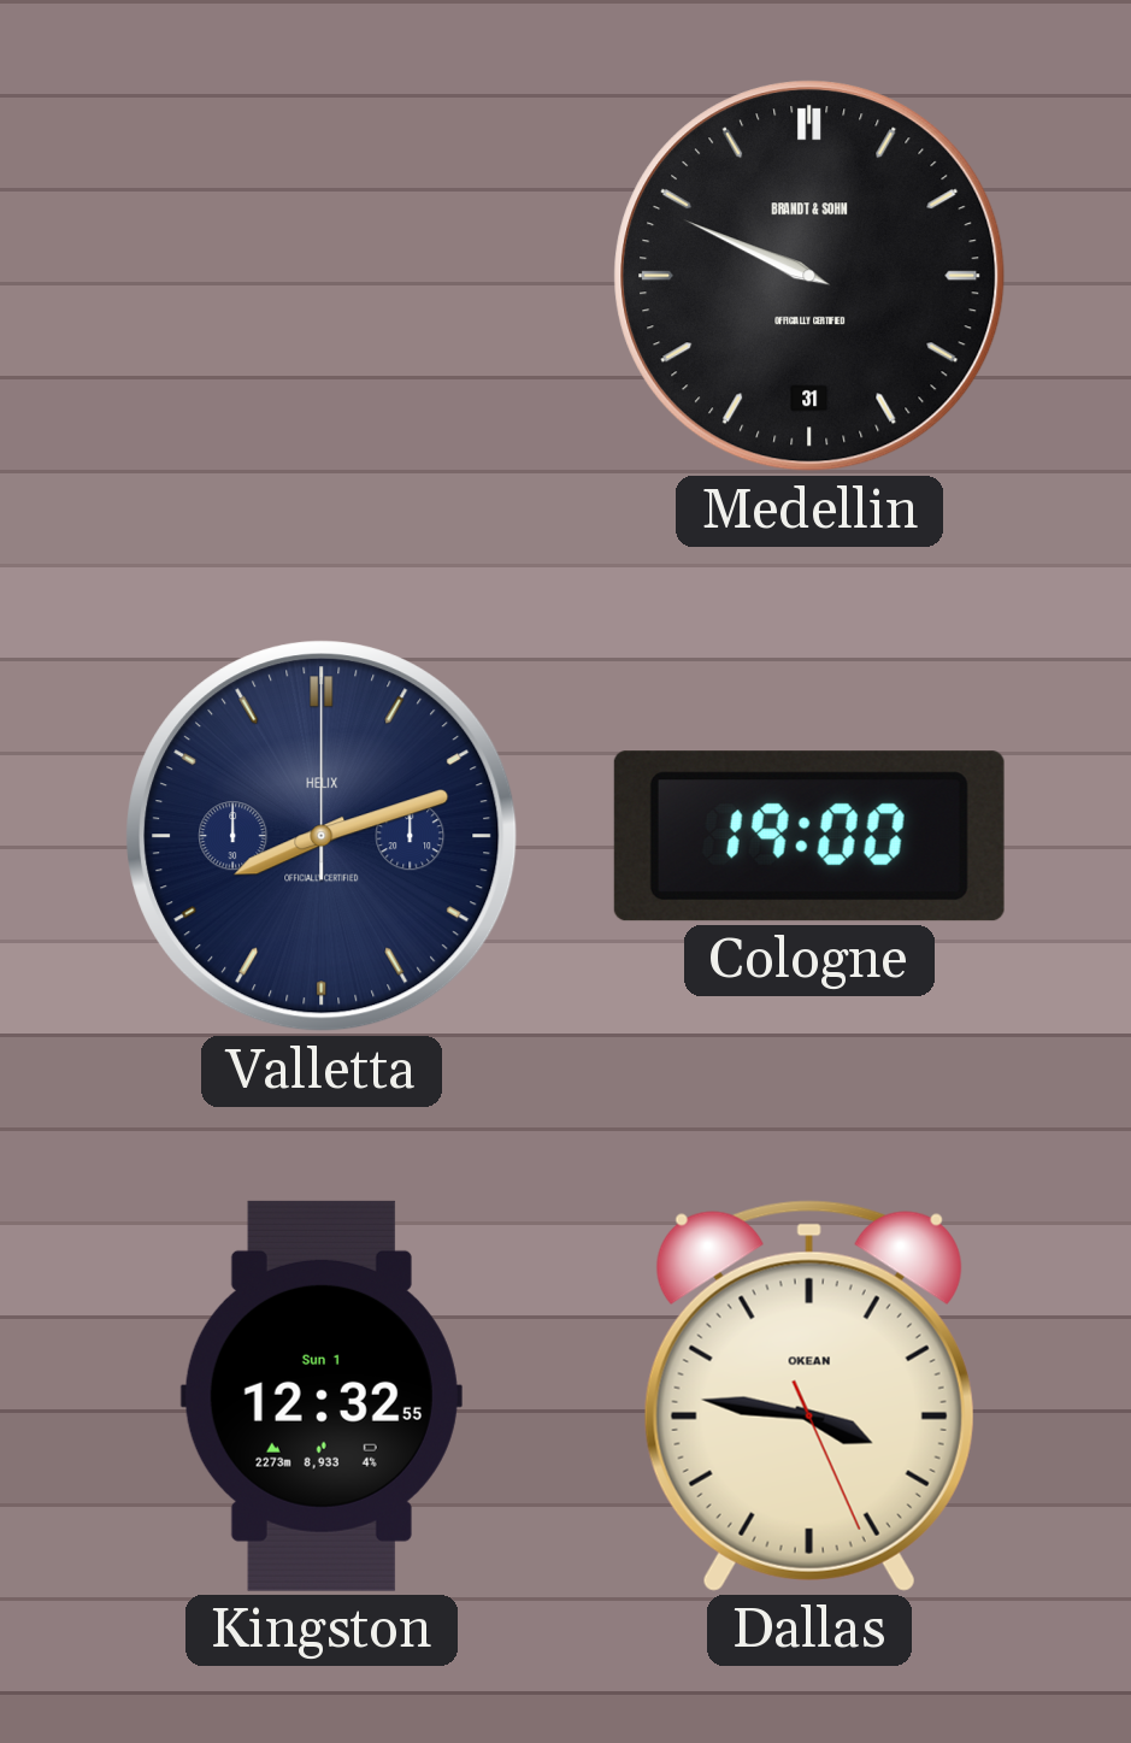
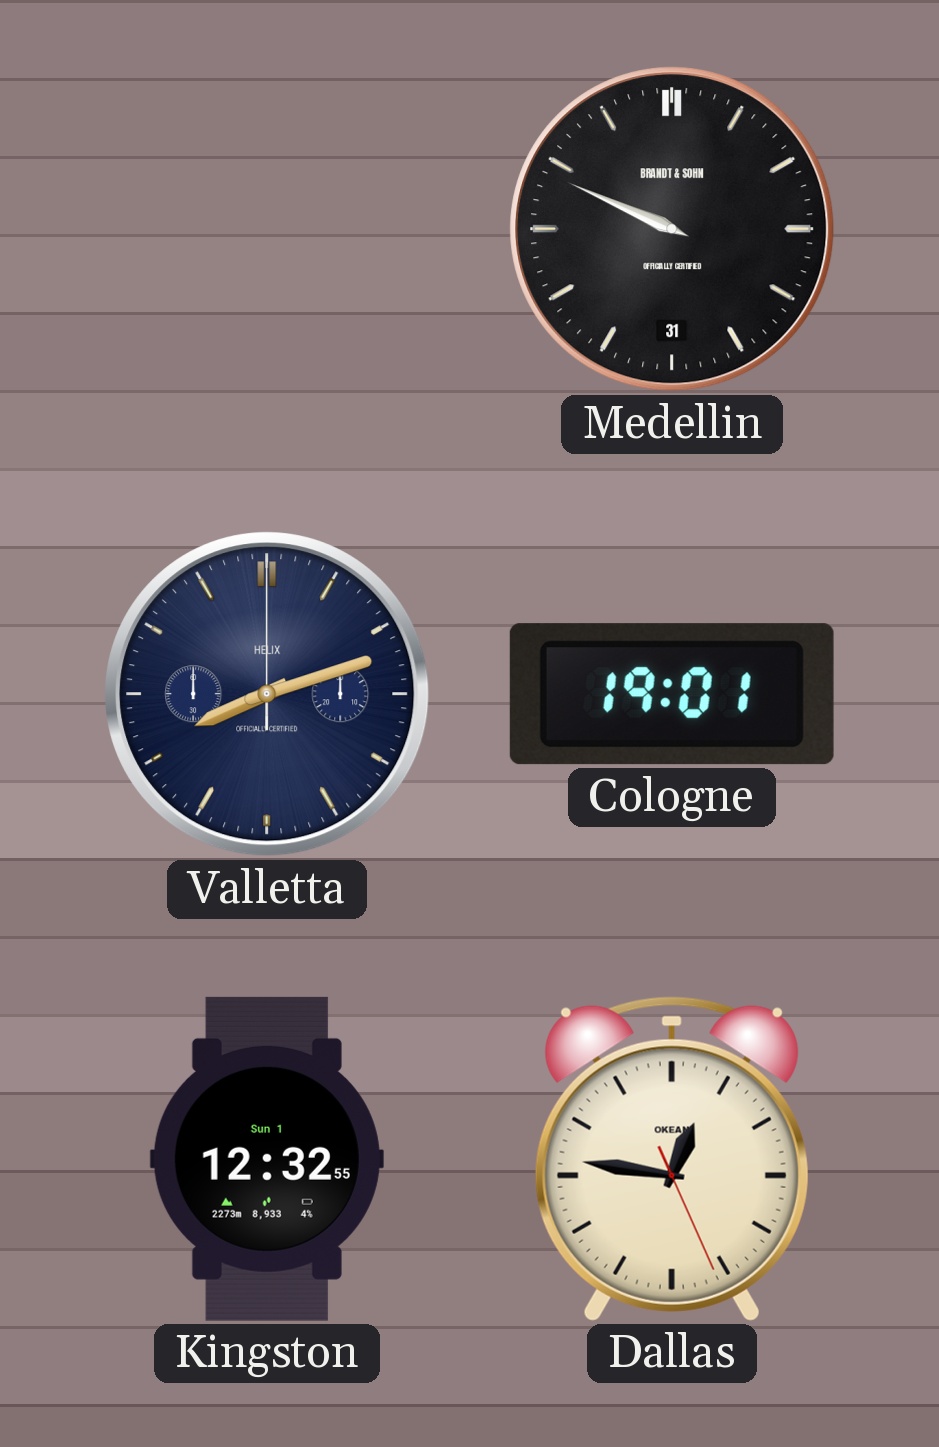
Cologne: 19:00 -> 19:01
Dallas: 3:46 -> 12:46
